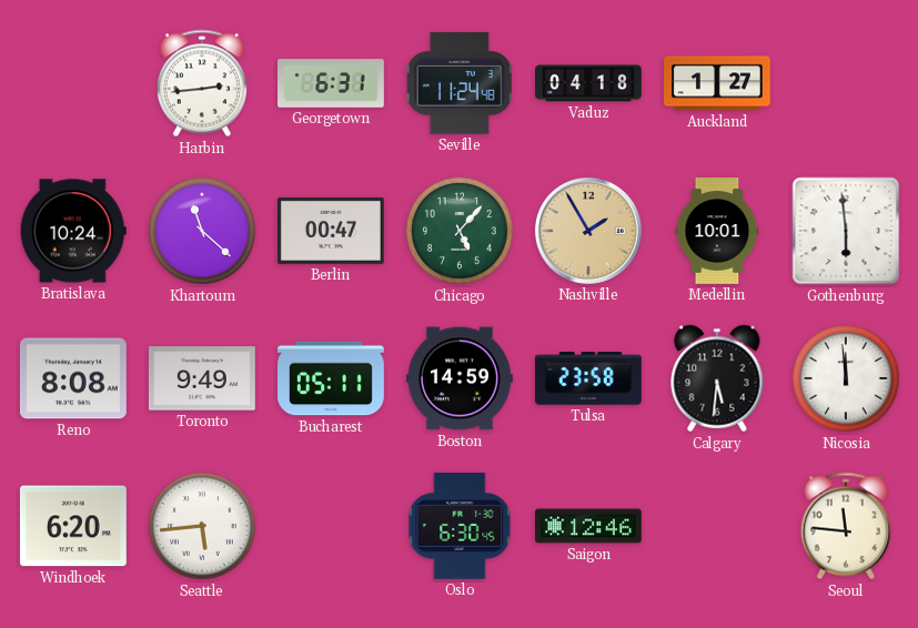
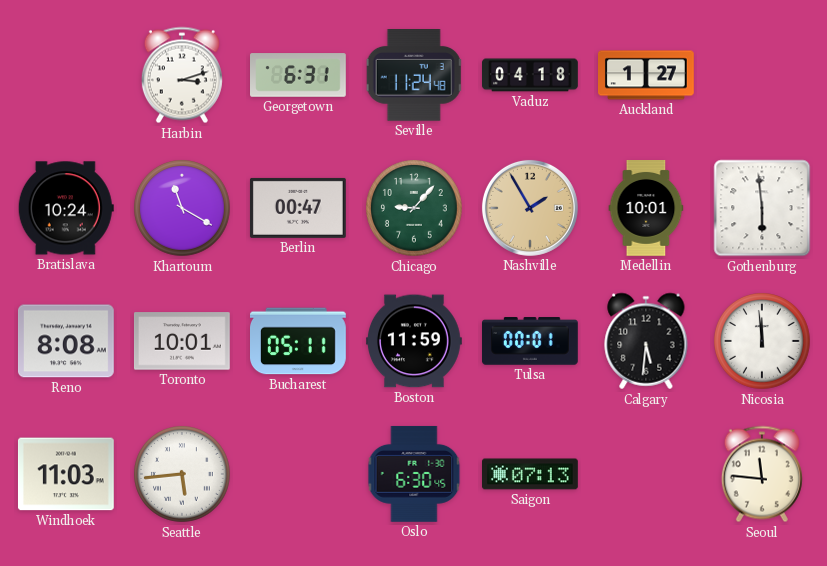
Harbin: 2:44 -> 3:12
Khartoum: 11:22 -> 11:20
Chicago: 5:07 -> 9:07
Toronto: 9:49 -> 10:01
Boston: 14:59 -> 11:59
Tulsa: 23:58 -> 00:01
Windhoek: 6:20 -> 11:03
Saigon: 12:46 -> 07:13
